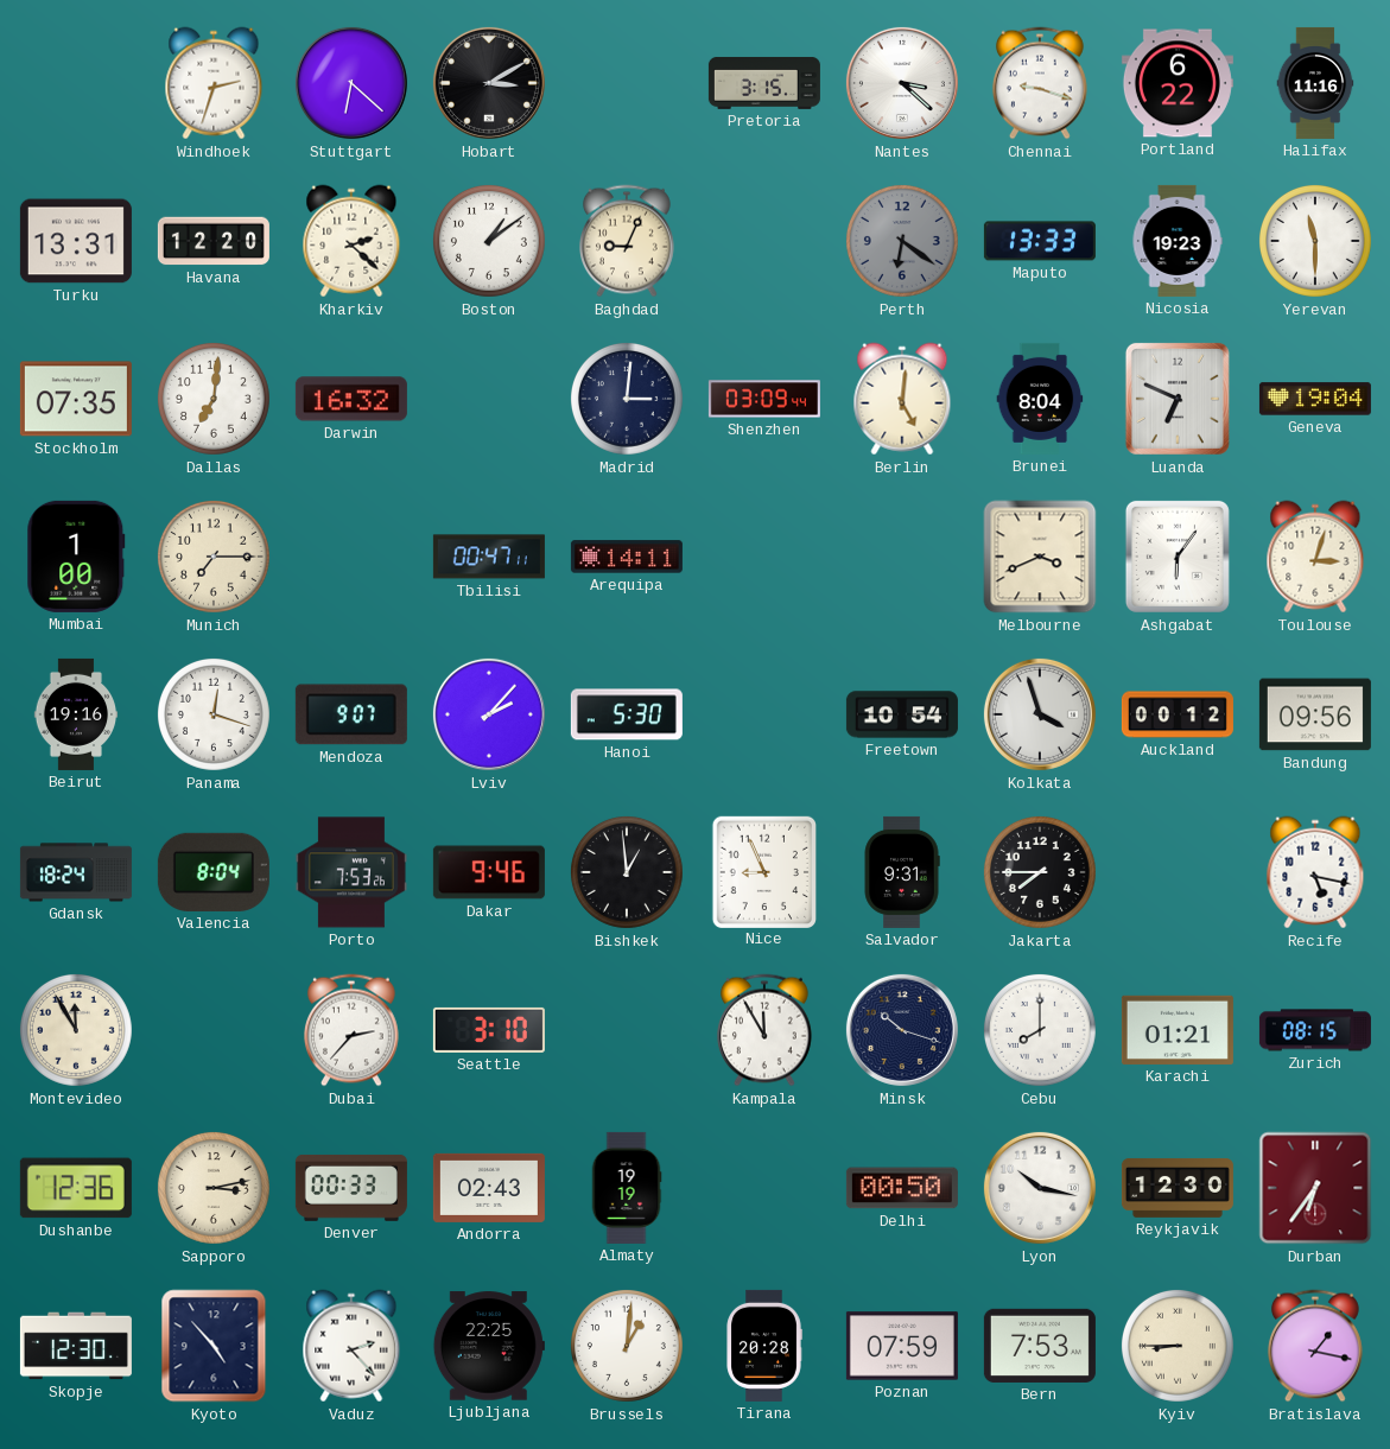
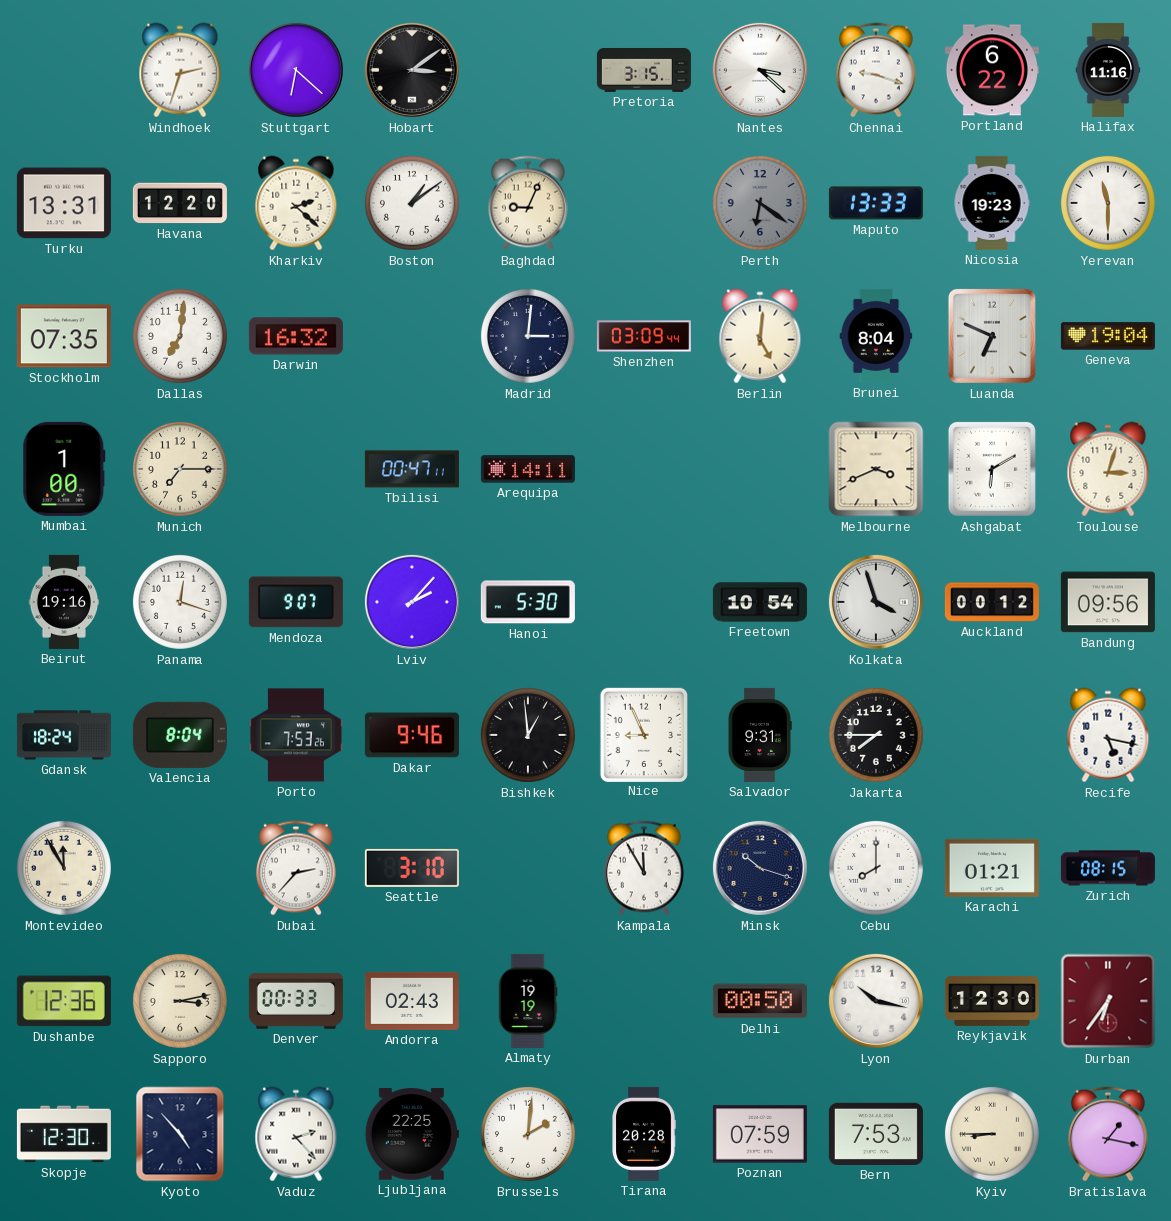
Hobart: 3:10 -> 3:09
Ashgabat: 6:06 -> 6:10
Brussels: 1:01 -> 2:01
